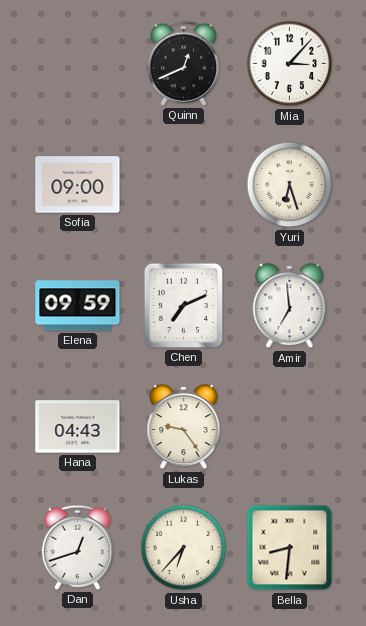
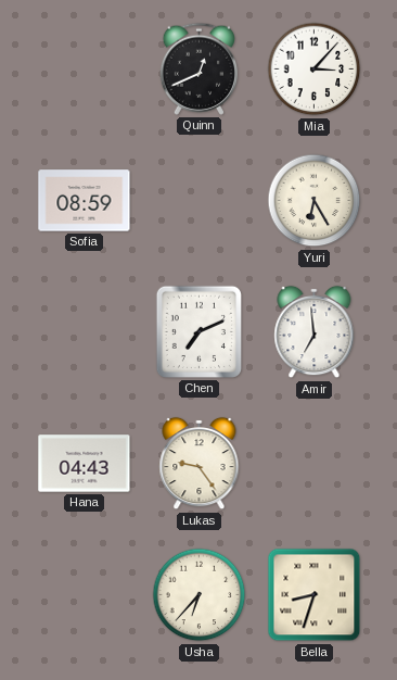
Sofia: 09:00 -> 08:59
Yuri: 6:27 -> 6:25
Elena: 09:59 -> none
Dan: 12:42 -> none
Bella: 8:31 -> 8:33
